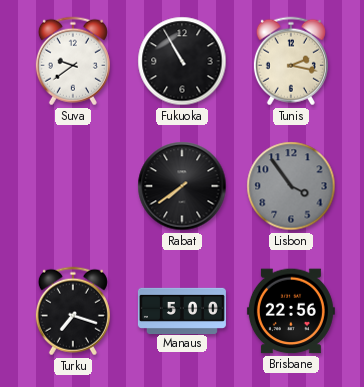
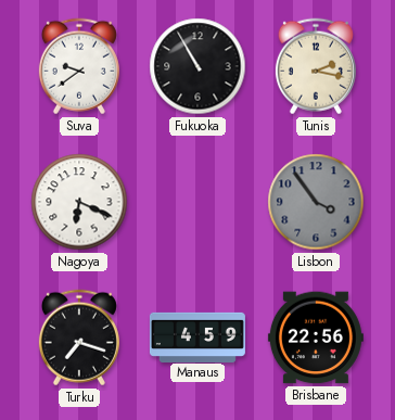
Nagoya: none -> 6:19
Rabat: 7:39 -> none
Manaus: 5:00 -> 4:59
